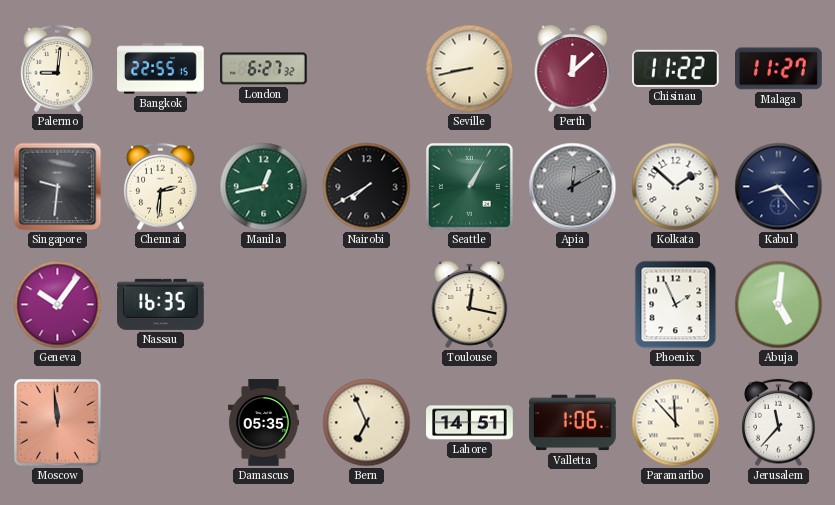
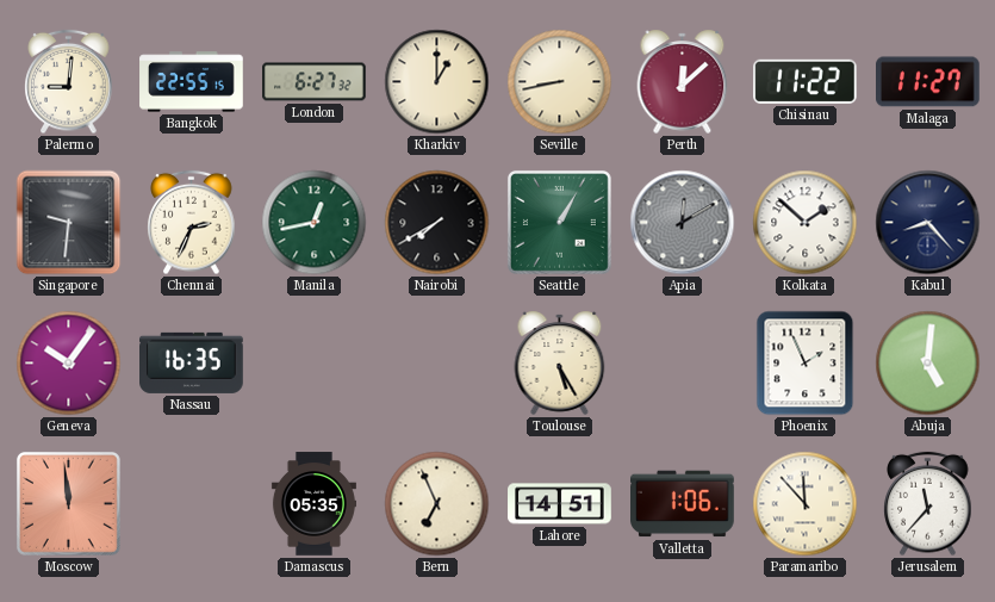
Kharkiv: none -> 1:00
Chennai: 2:31 -> 2:34
Toulouse: 12:17 -> 5:25
